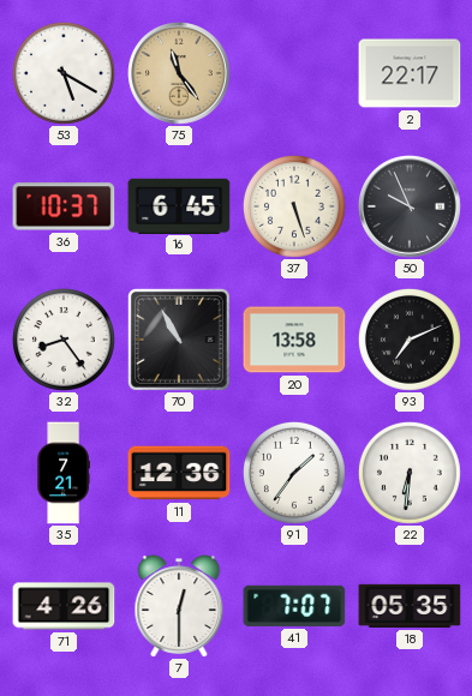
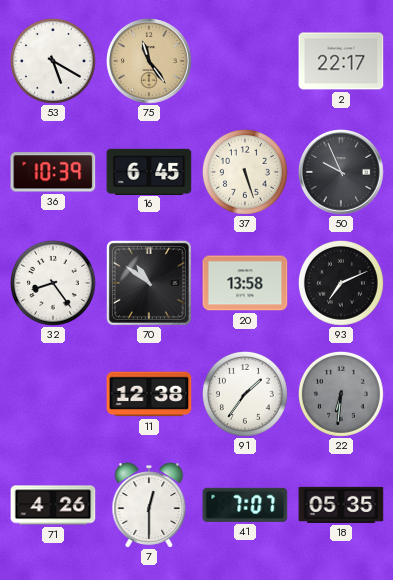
36: 10:37 -> 10:39
70: 10:55 -> 10:51
35: 7:21 -> none
11: 12:36 -> 12:38
22 dial: white -> grey
